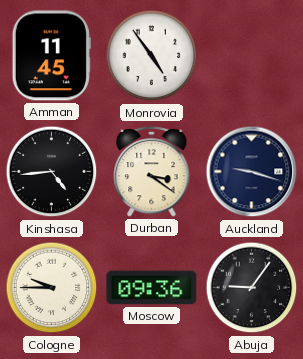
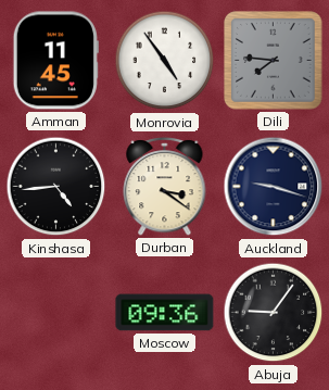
Dili: none -> 7:46
Cologne: 9:45 -> none
